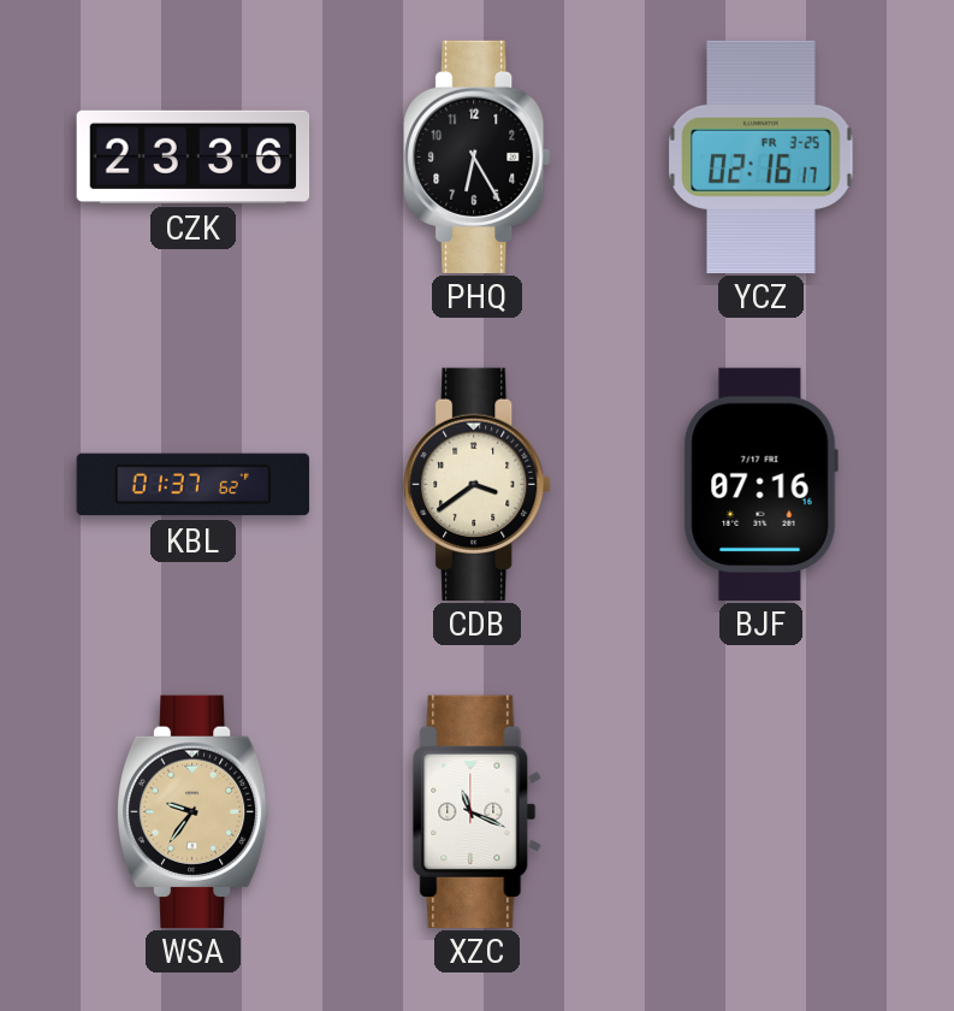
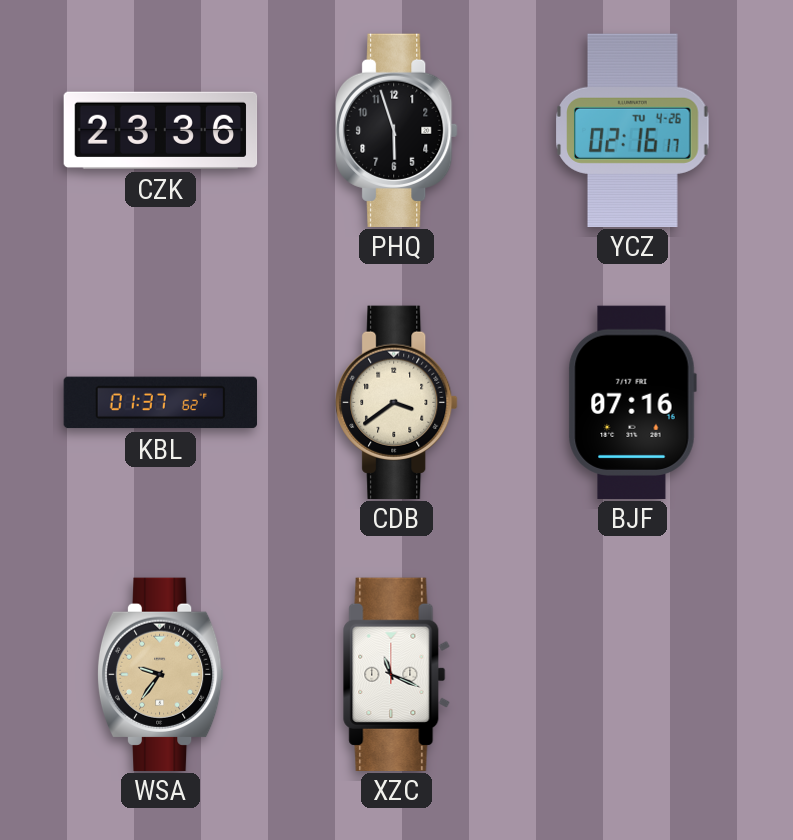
PHQ: 6:25 -> 5:57
YCZ date: FR 3-25 -> TU 4-26
